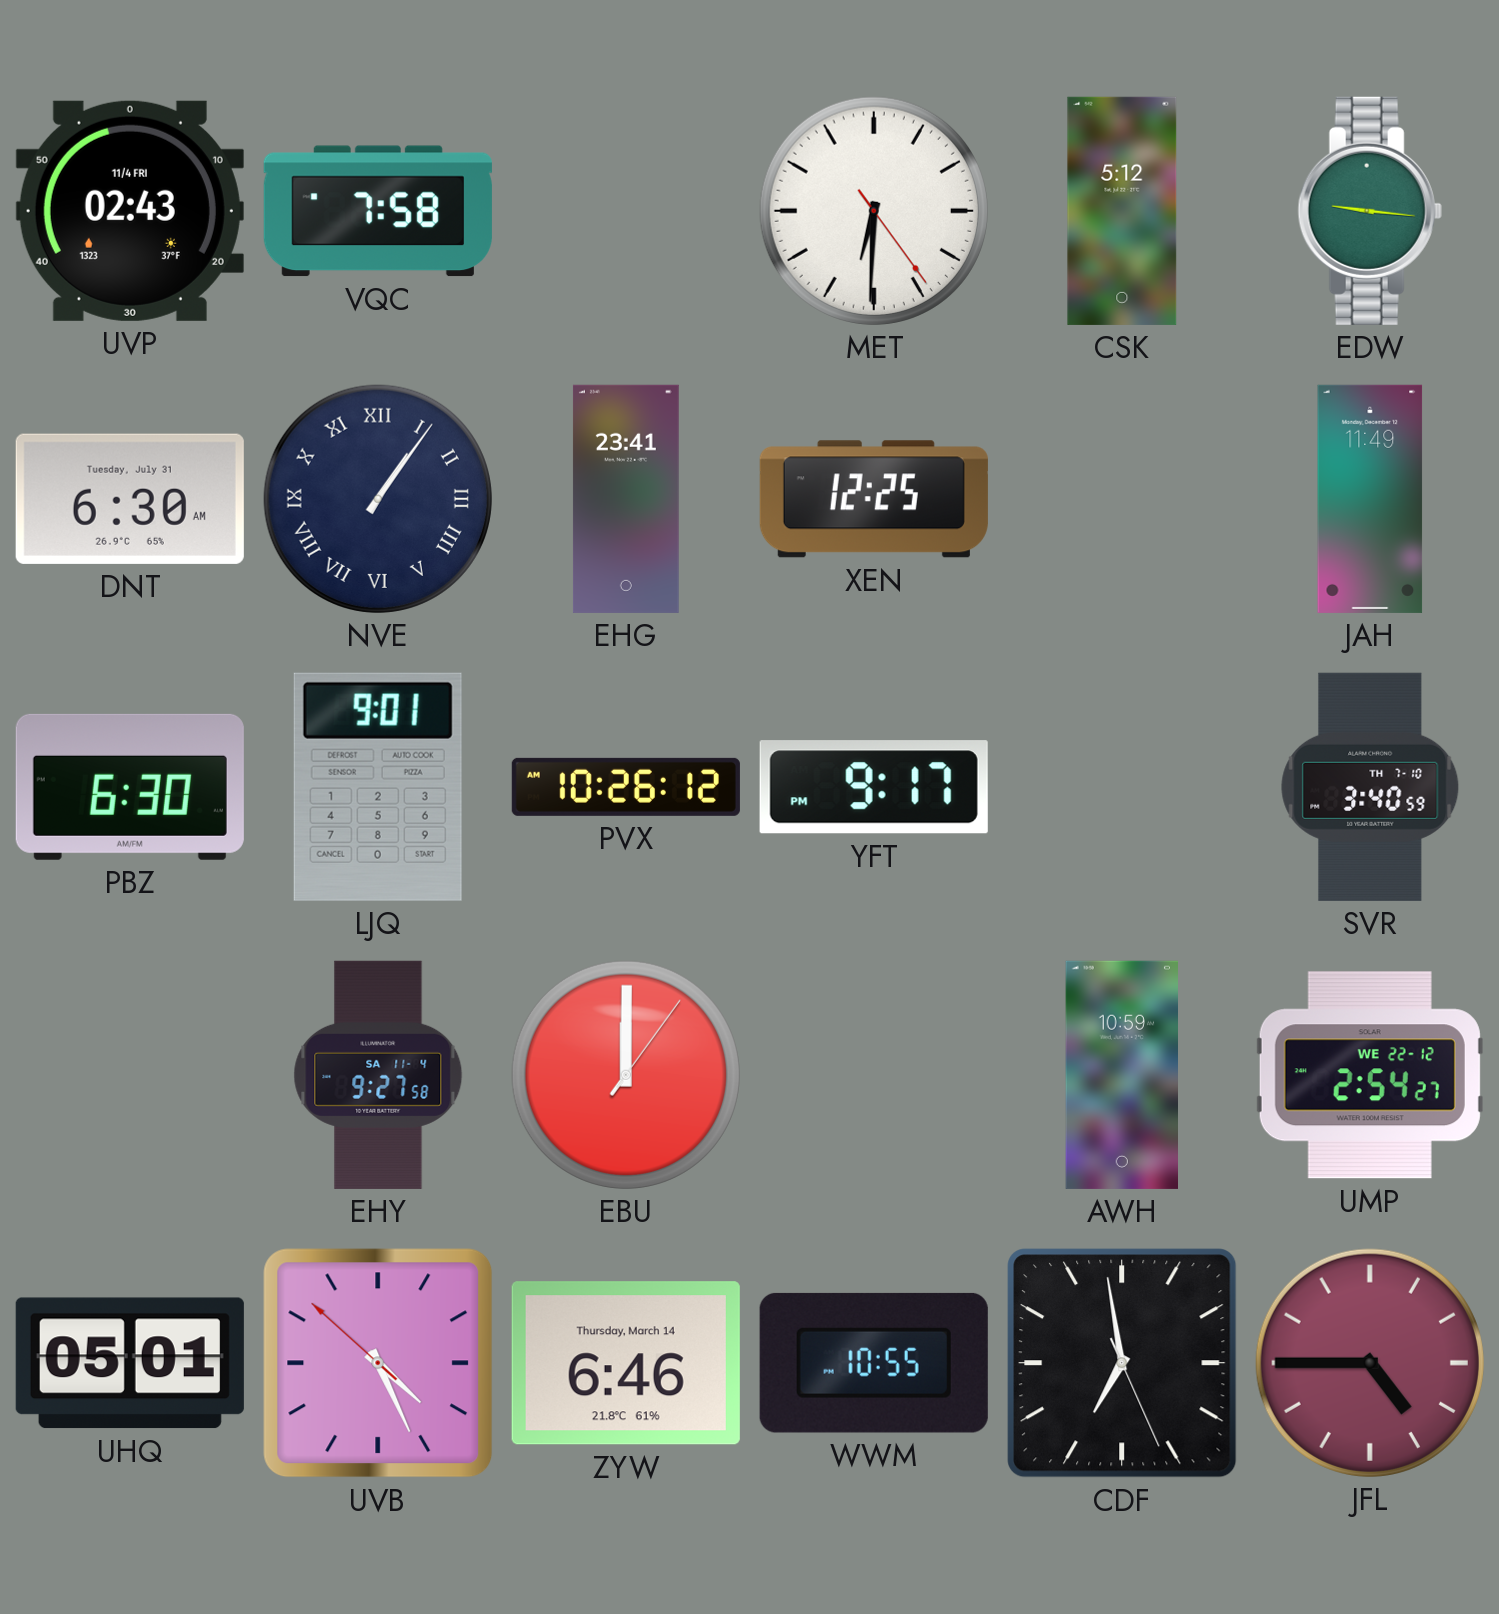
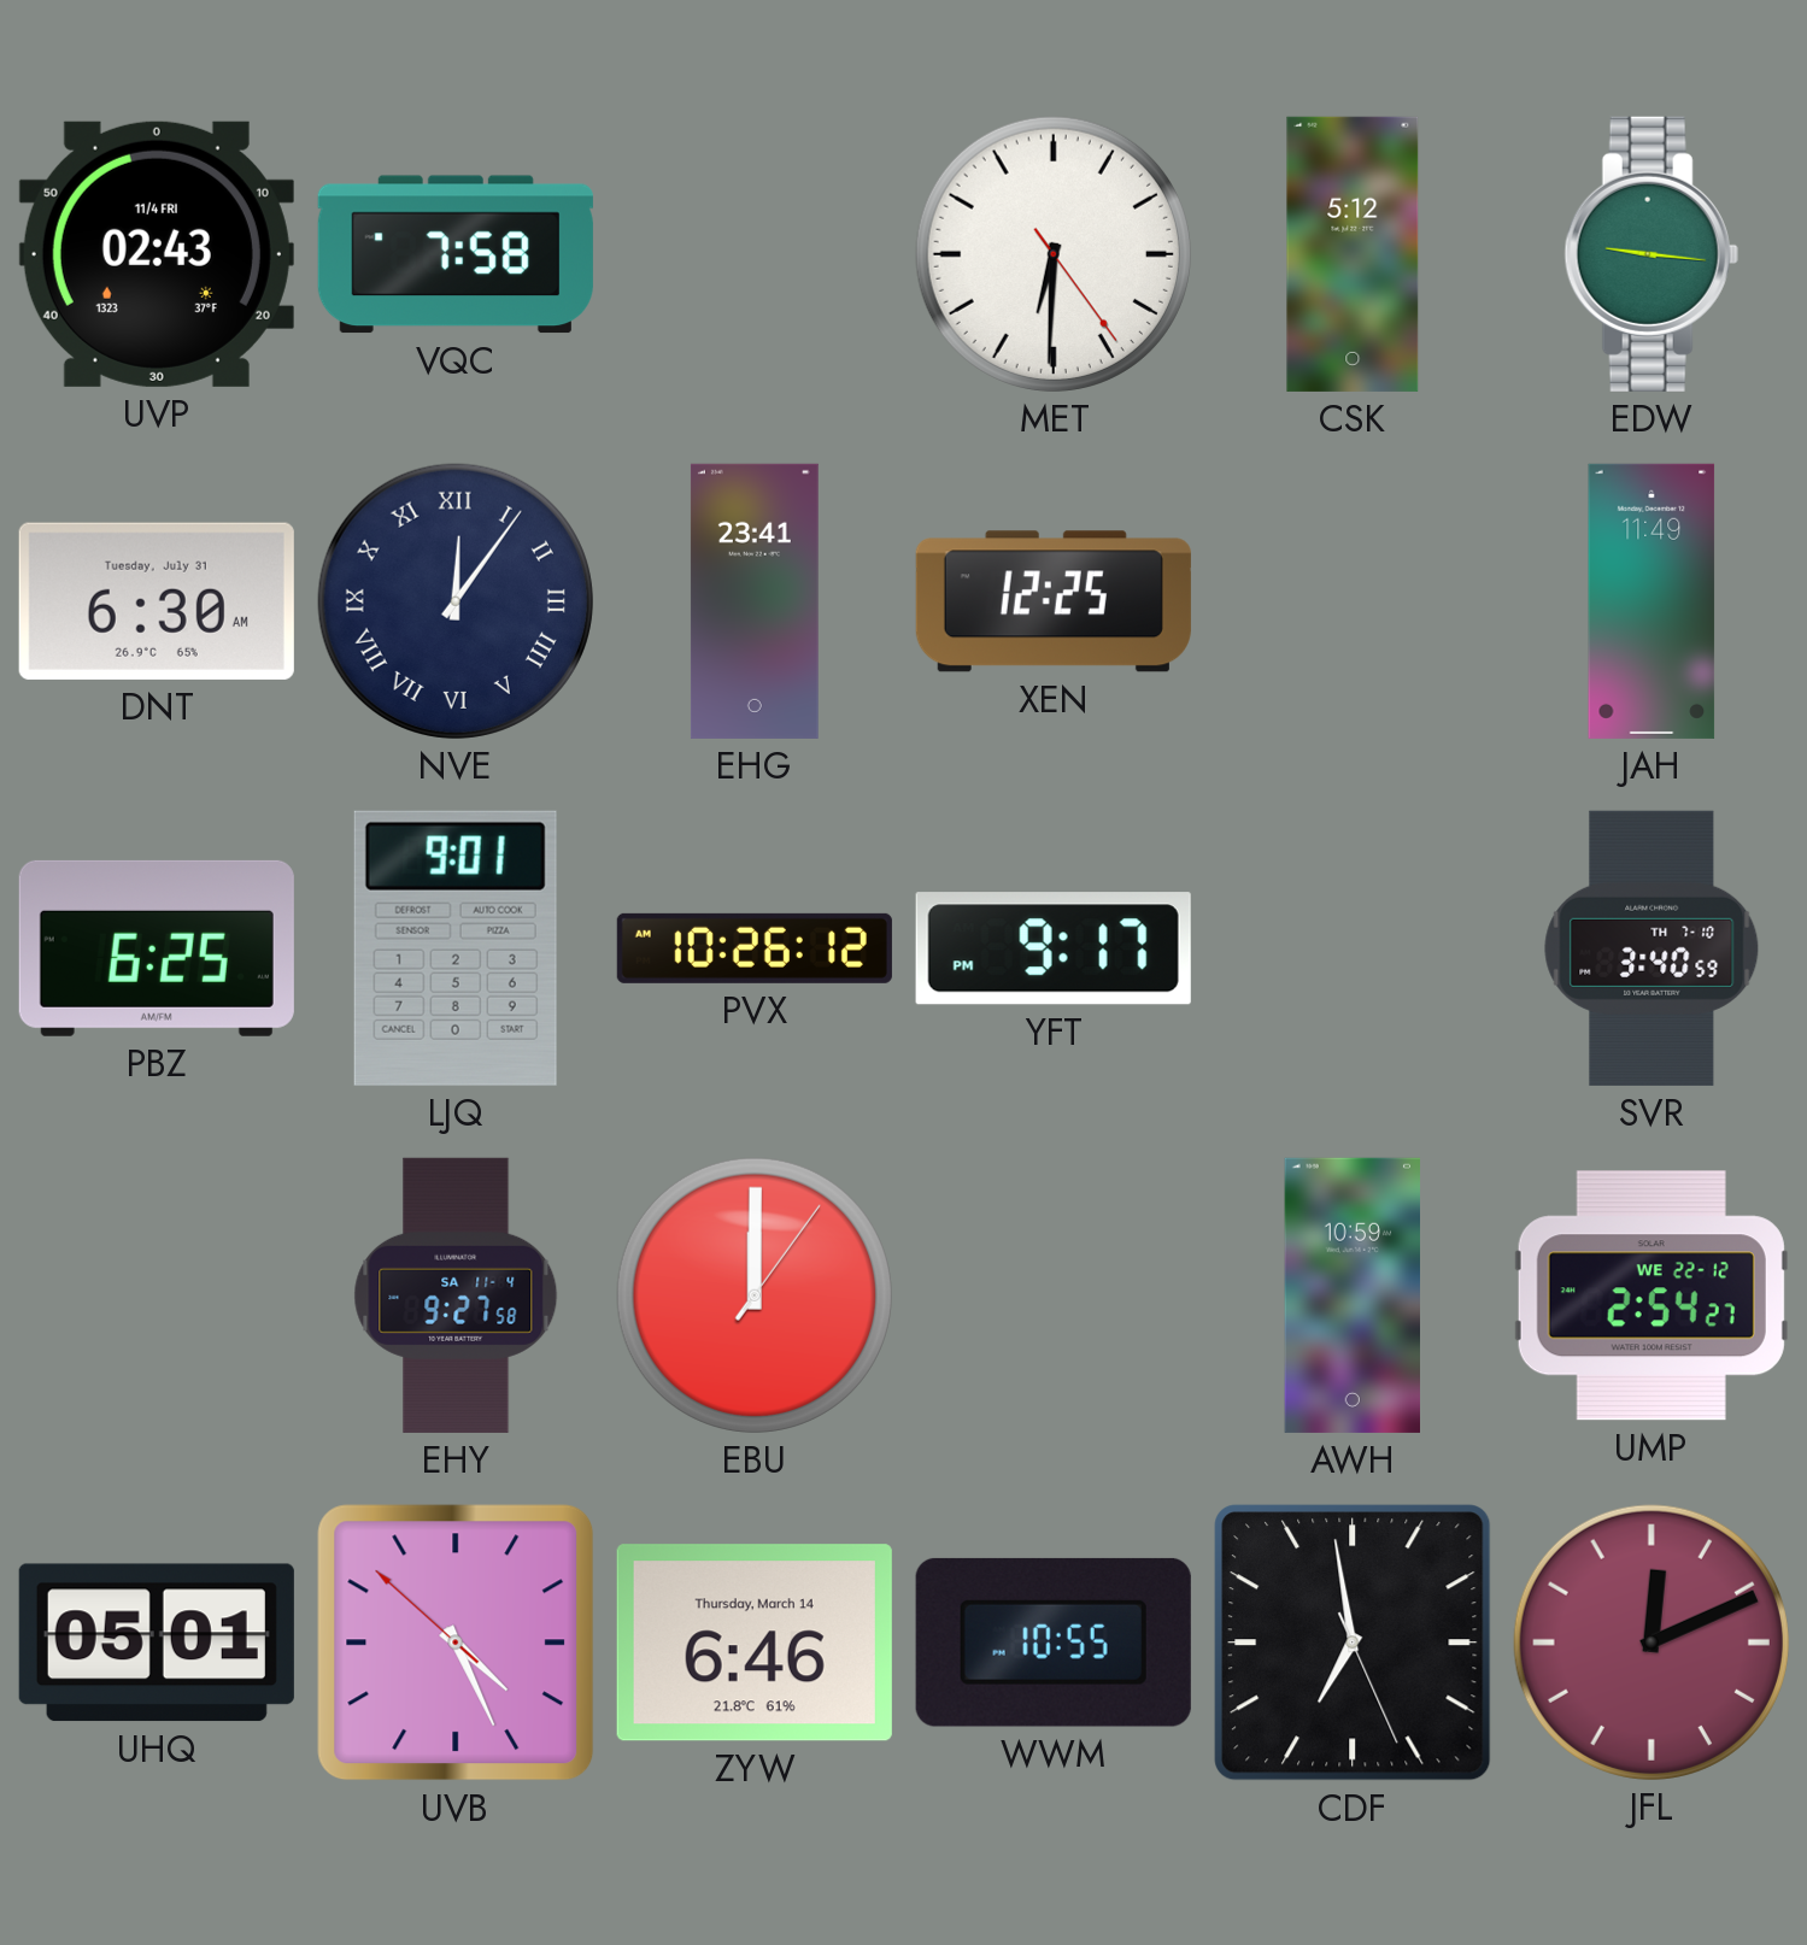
NVE: 1:06 -> 12:06
PBZ: 6:30 -> 6:25
JFL: 4:45 -> 12:11
